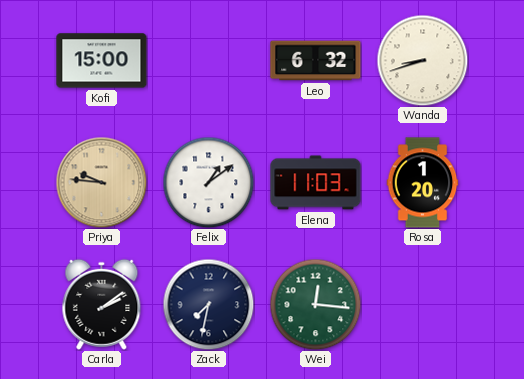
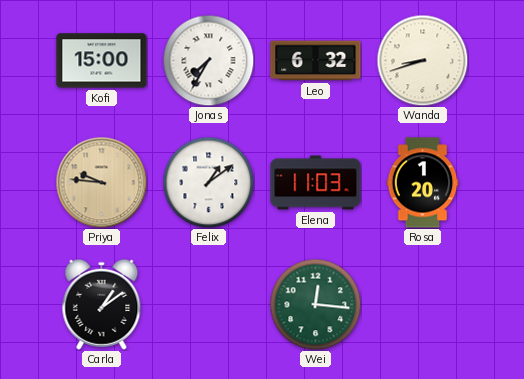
Jonas: none -> 7:35
Carla: 2:09 -> 1:09
Zack: 7:32 -> none
